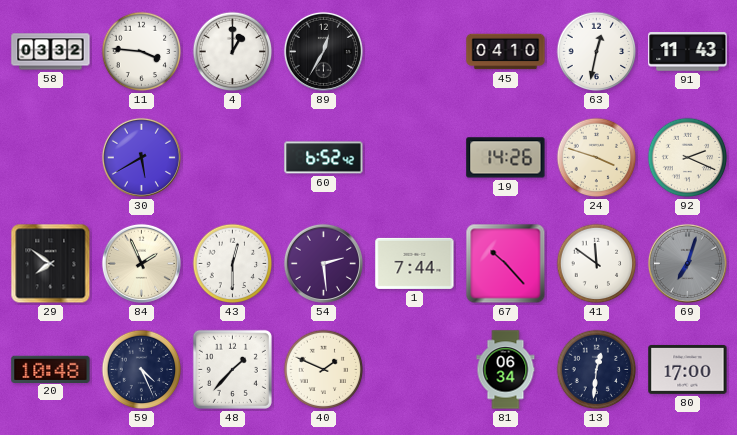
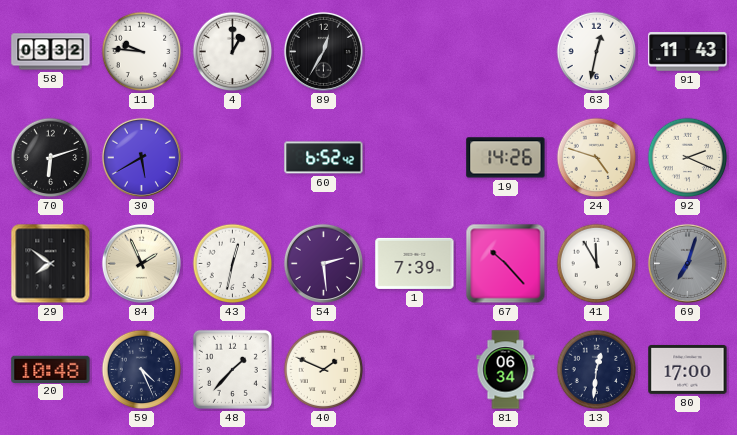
11: 3:46 -> 9:46
45: 04:10 -> none
70: none -> 6:12
24: 3:48 -> 4:48
43: 12:30 -> 12:32
1: 7:44 -> 7:39
41: 11:51 -> 11:55
